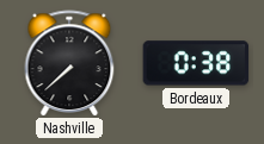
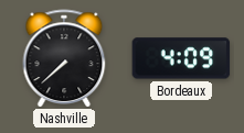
Bordeaux: 0:38 -> 4:09
